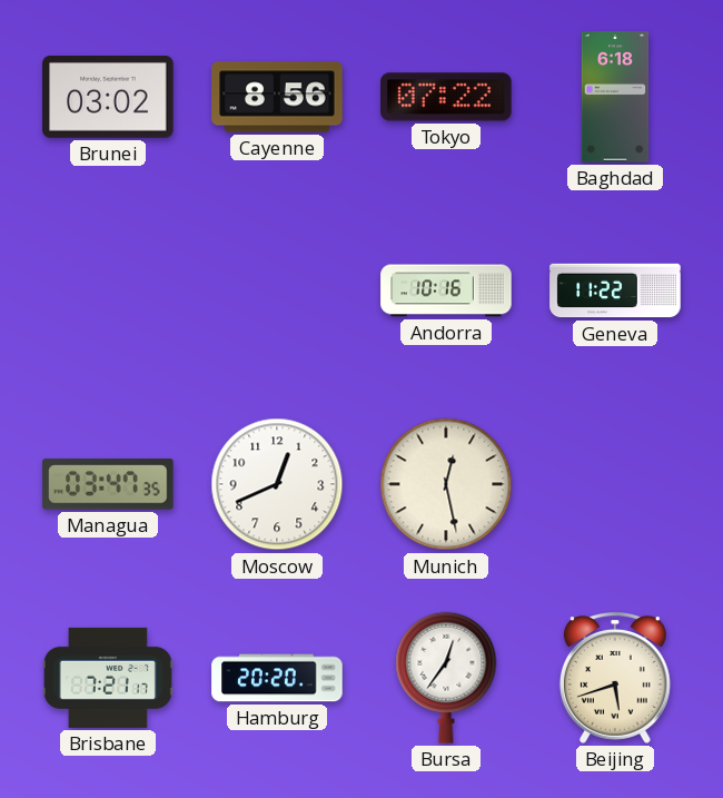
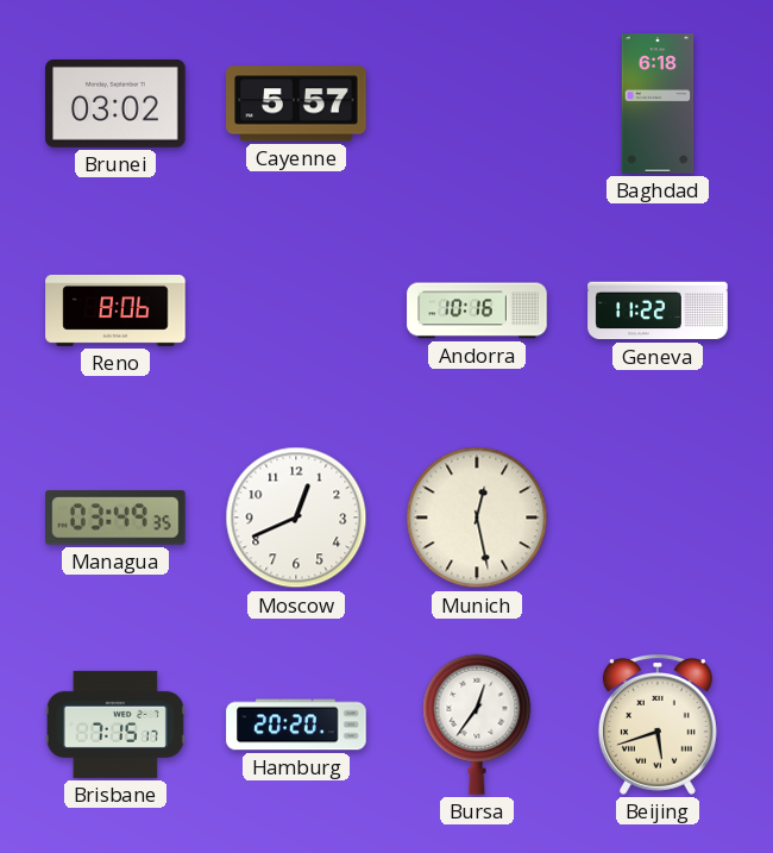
Cayenne: 8:56 -> 5:57
Tokyo: 07:22 -> none
Reno: none -> 8:06
Managua: 03:47 -> 03:49
Brisbane: 7:21 -> 7:15
